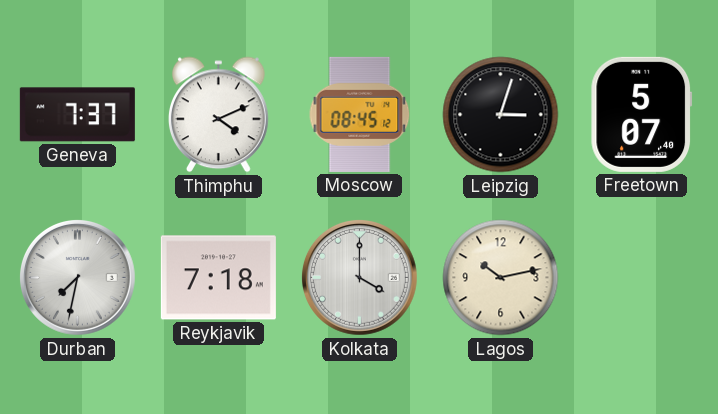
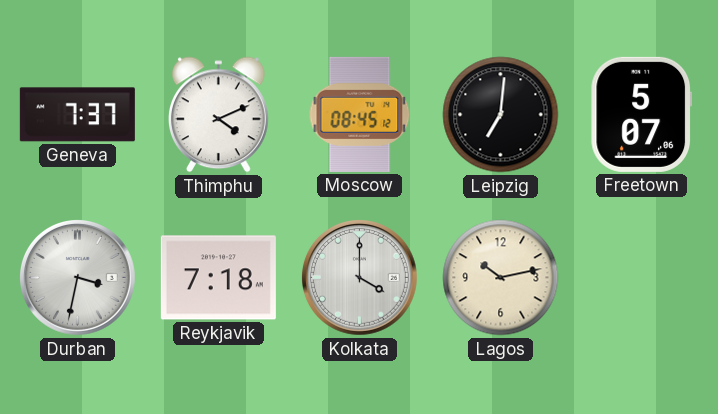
Leipzig: 3:03 -> 7:01
Freetown: 5:07:40 -> 5:07:06
Durban: 7:32 -> 3:32
